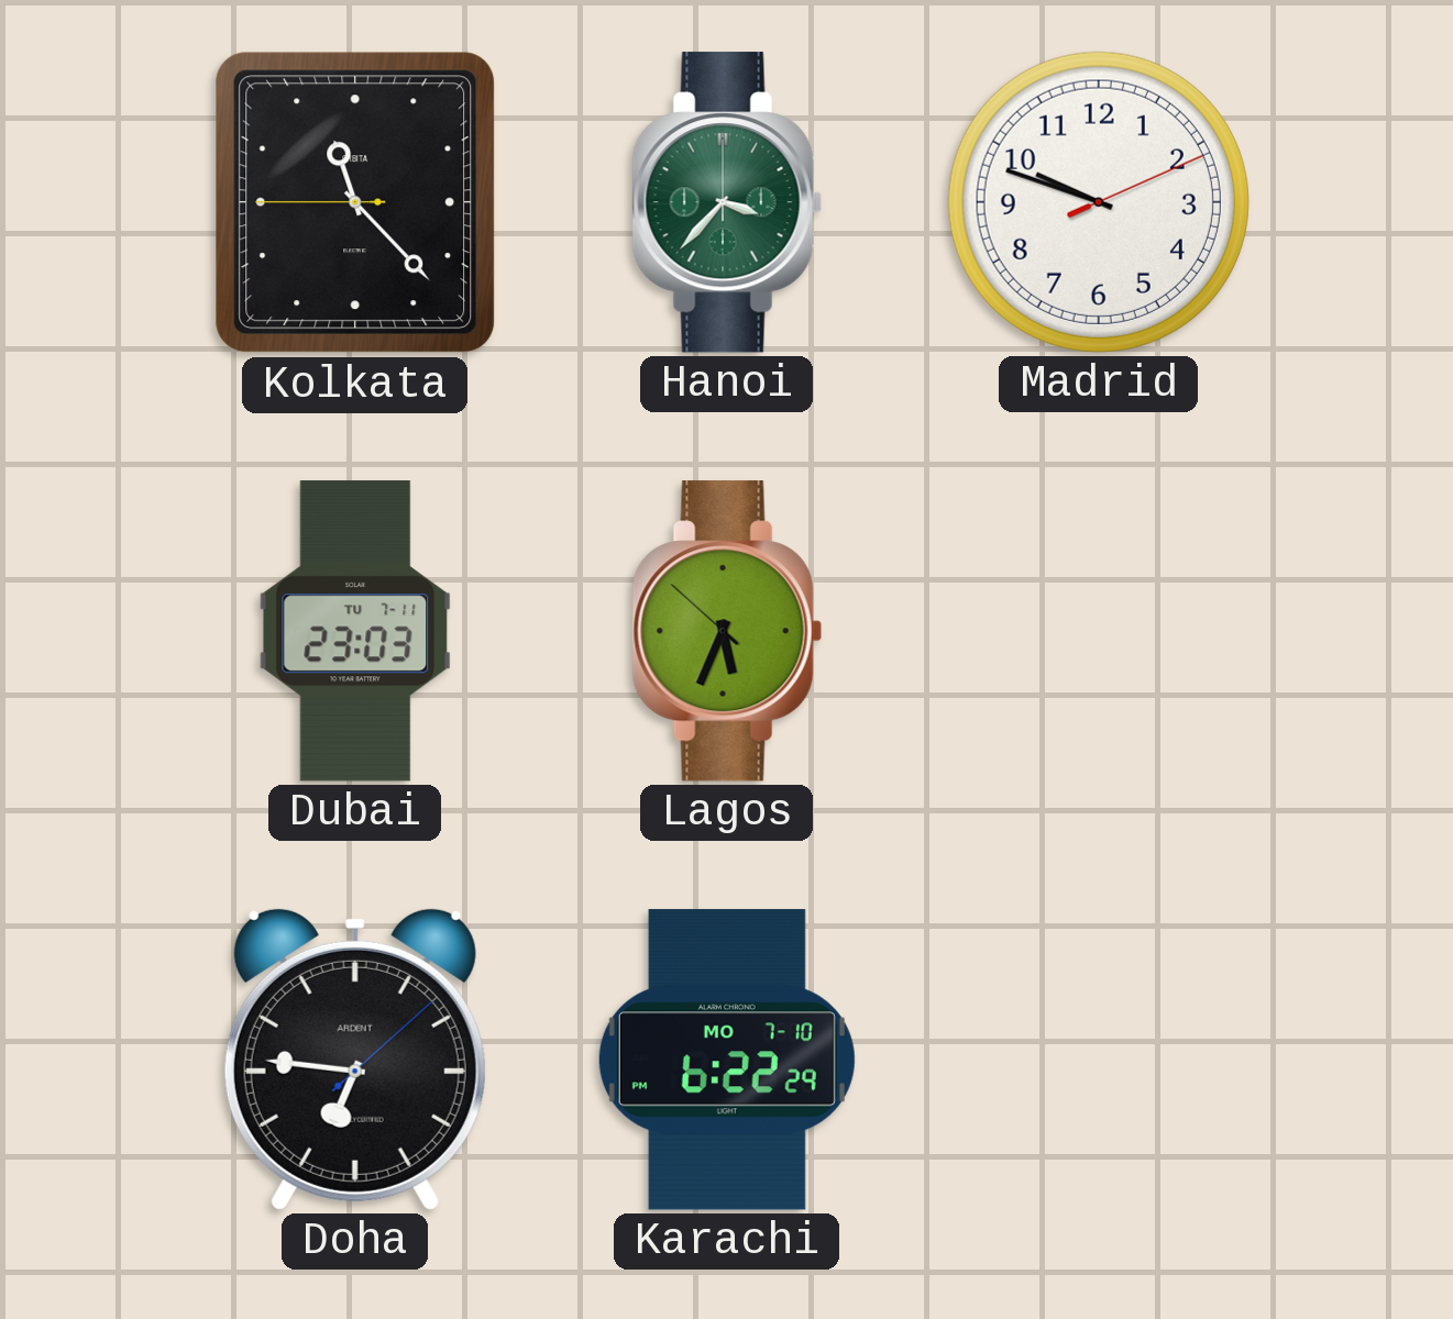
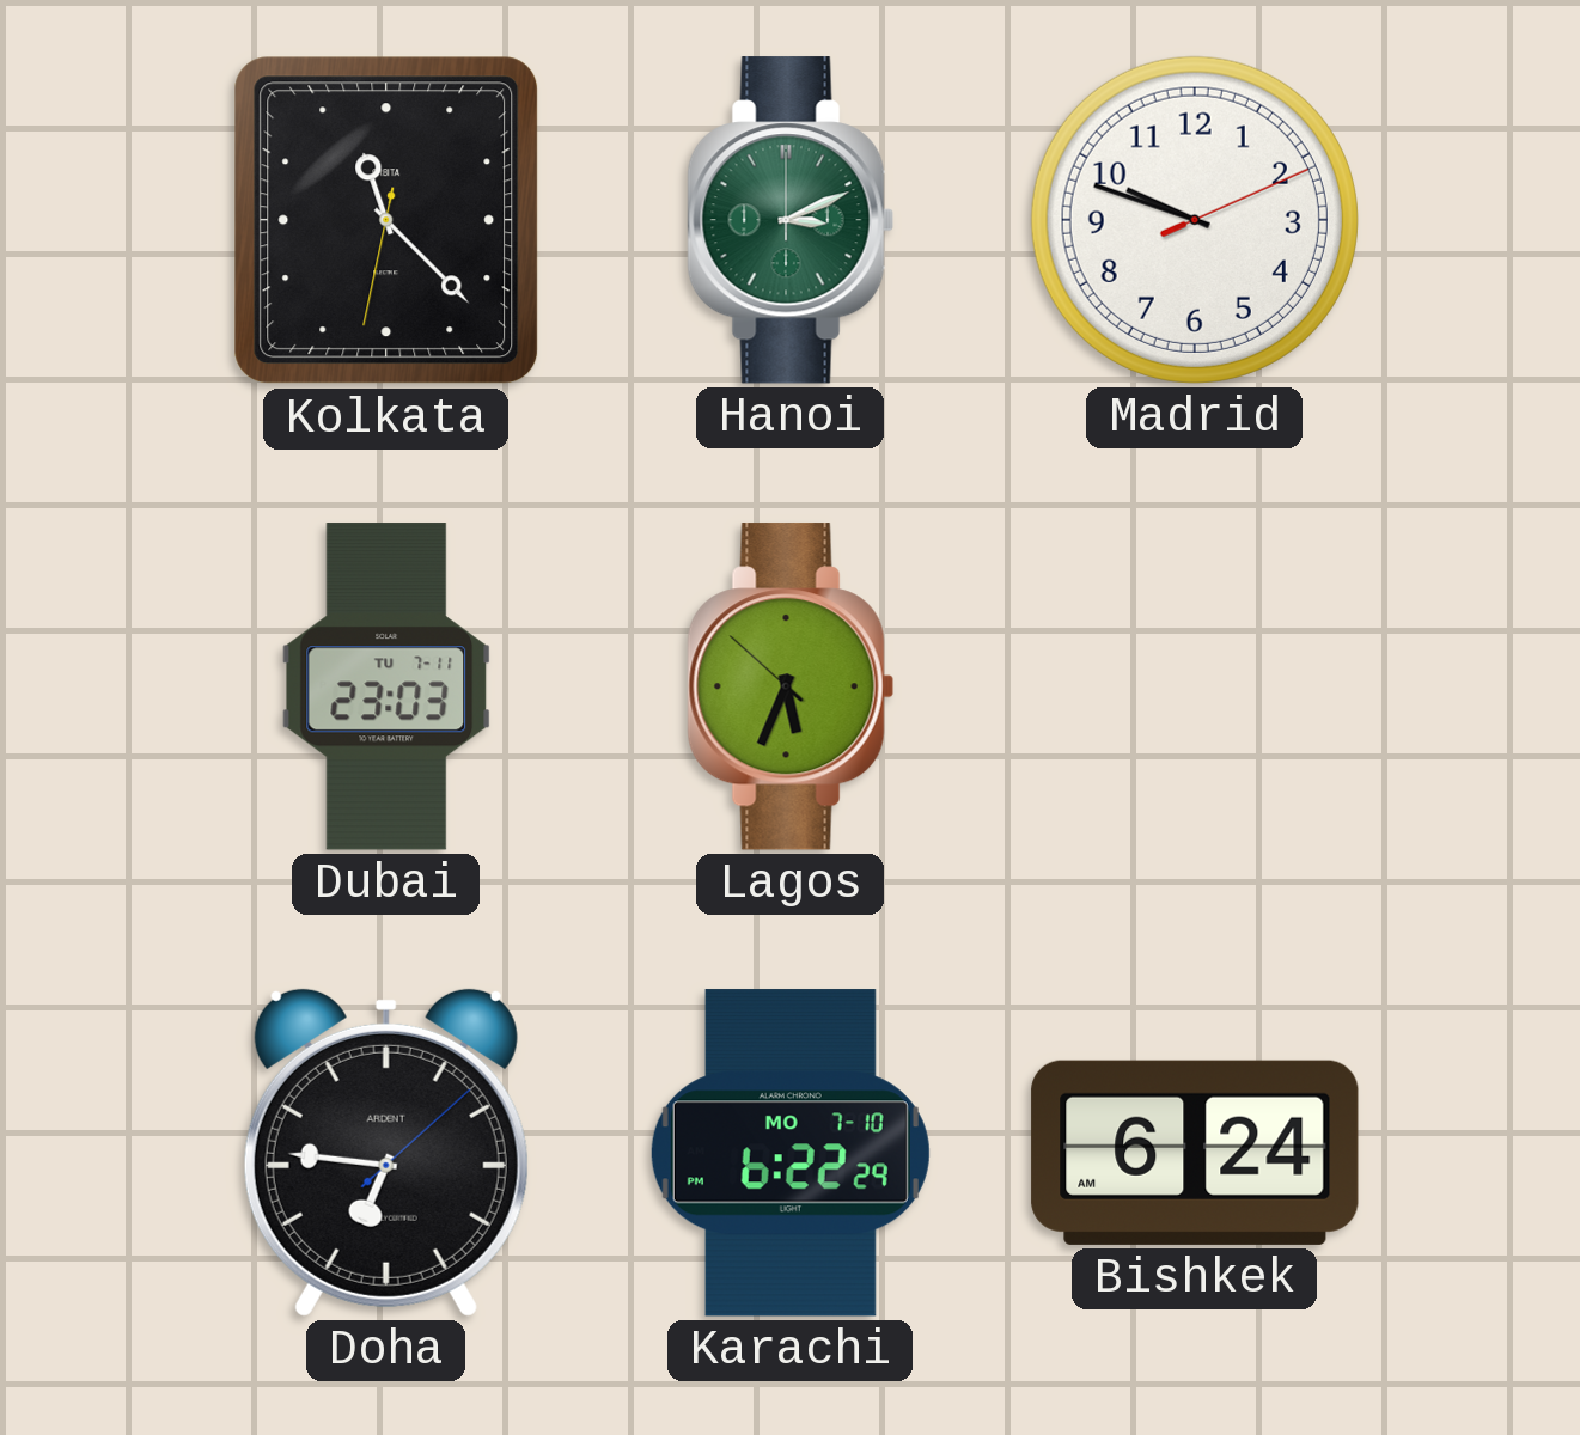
Kolkata: 11:22:45 -> 11:22:32
Hanoi: 3:37 -> 3:11
Bishkek: none -> 6:24
